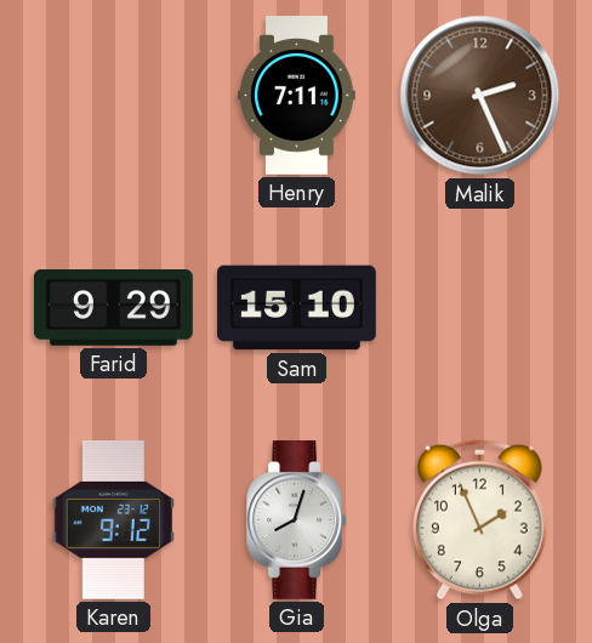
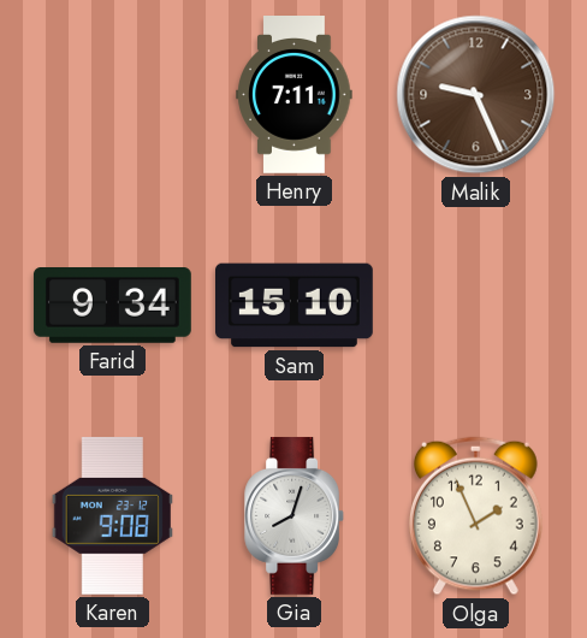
Malik: 2:26 -> 9:26
Farid: 9:29 -> 9:34
Karen: 9:12 -> 9:08
